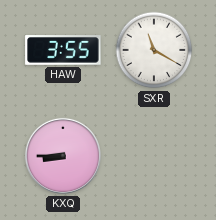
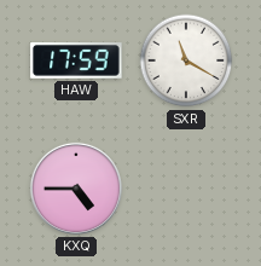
HAW: 3:55 -> 17:59
KXQ: 8:45 -> 4:45
